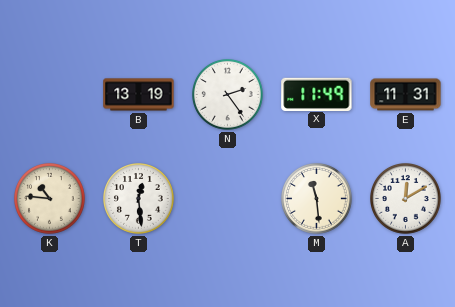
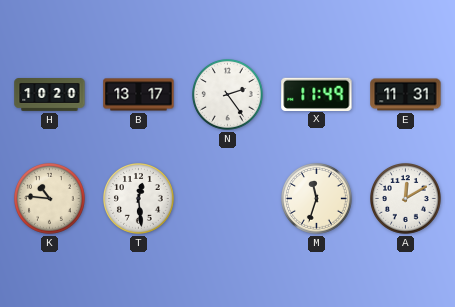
H: none -> 10:20
B: 13:19 -> 13:17
M: 11:29 -> 11:33
